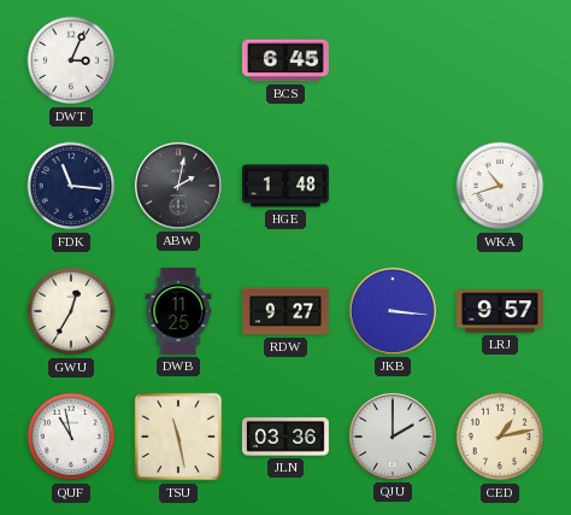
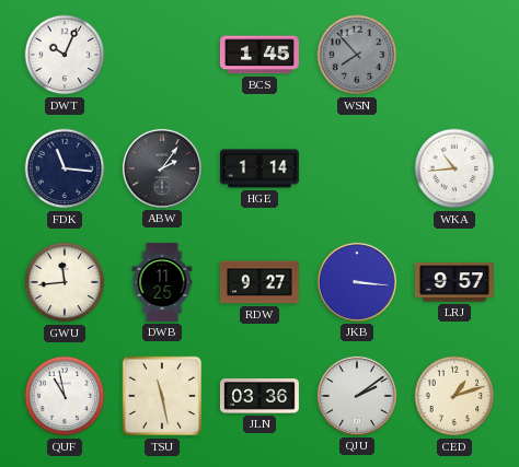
DWT: 3:04 -> 10:04
BCS: 6:45 -> 1:45
WSN: none -> 7:53
ABW: 2:02 -> 2:06
HGE: 1:48 -> 1:14
WKA: 10:42 -> 10:44
GWU: 12:35 -> 11:44
QJU: 2:00 -> 2:09
CED: 1:13 -> 1:12
